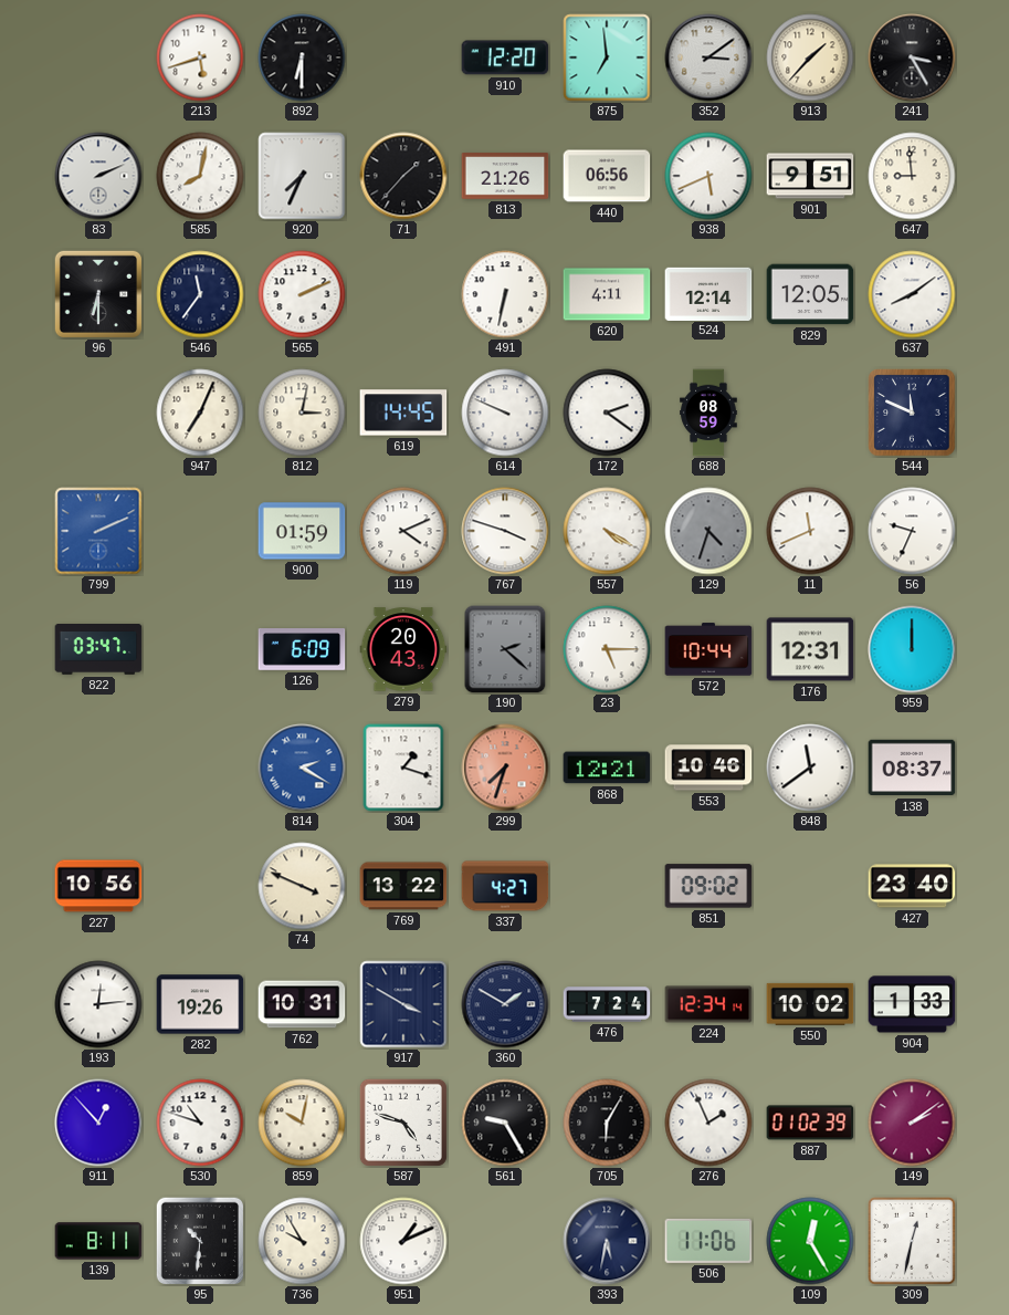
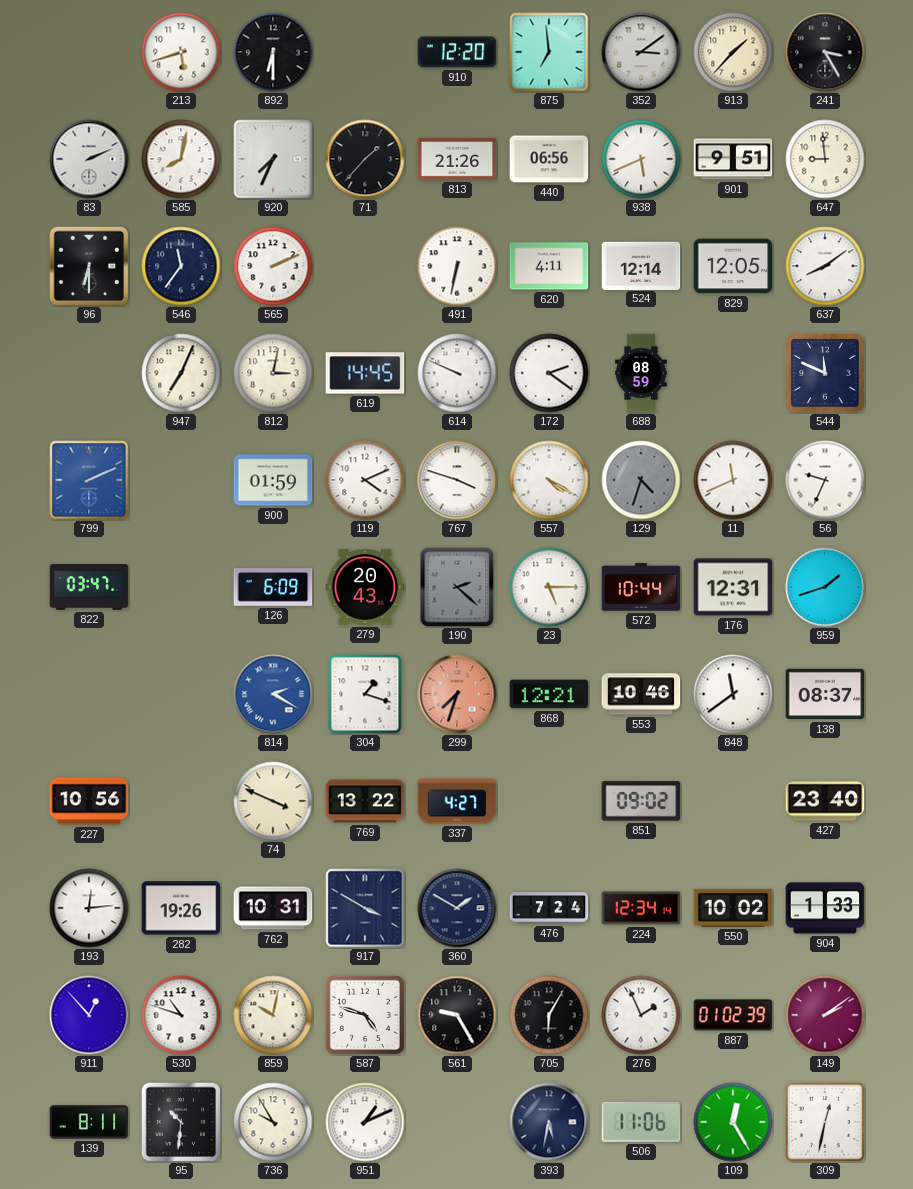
959: 12:00 -> 1:42
